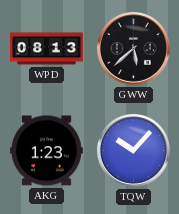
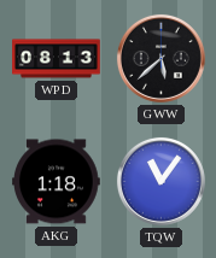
AKG: 1:23 -> 1:18
TQW: 10:07 -> 11:06
